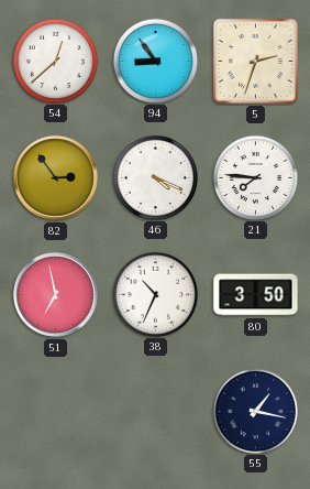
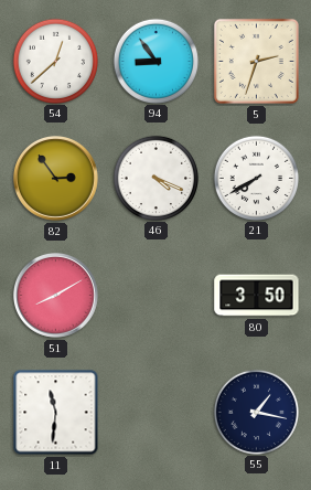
21: 7:46 -> 7:40
51: 6:58 -> 8:10
38: 10:34 -> none
11: none -> 11:31
